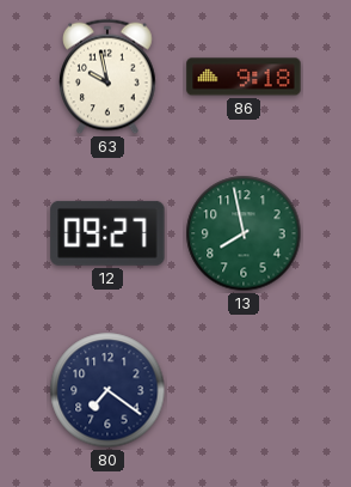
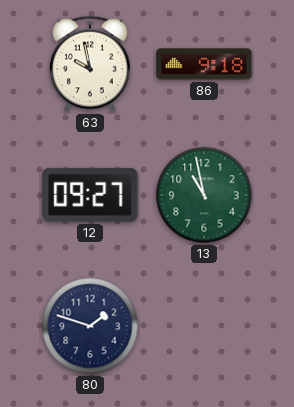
13: 7:58 -> 10:58
80: 7:21 -> 1:48
